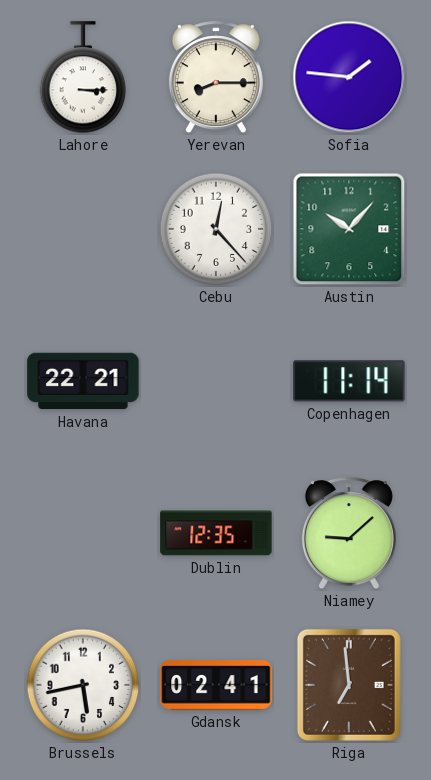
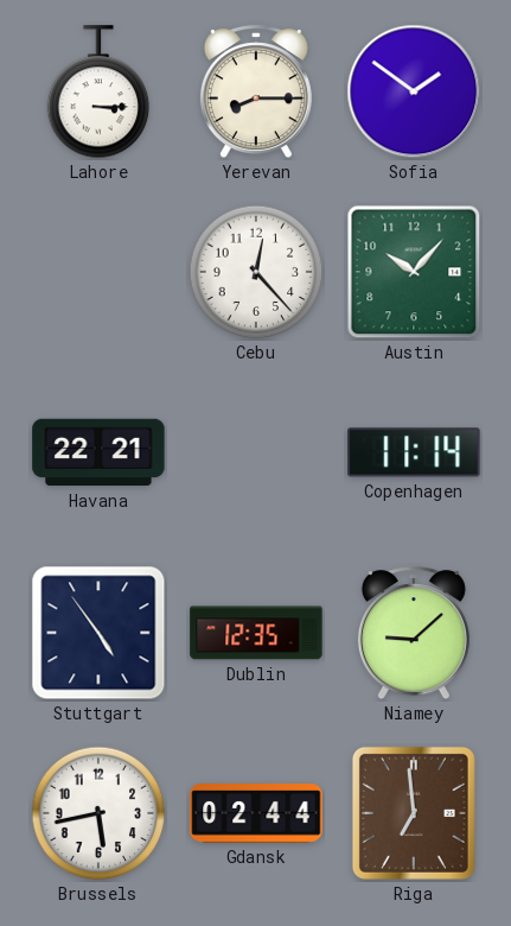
Sofia: 1:46 -> 1:51
Stuttgart: none -> 4:54
Gdansk: 02:41 -> 02:44
